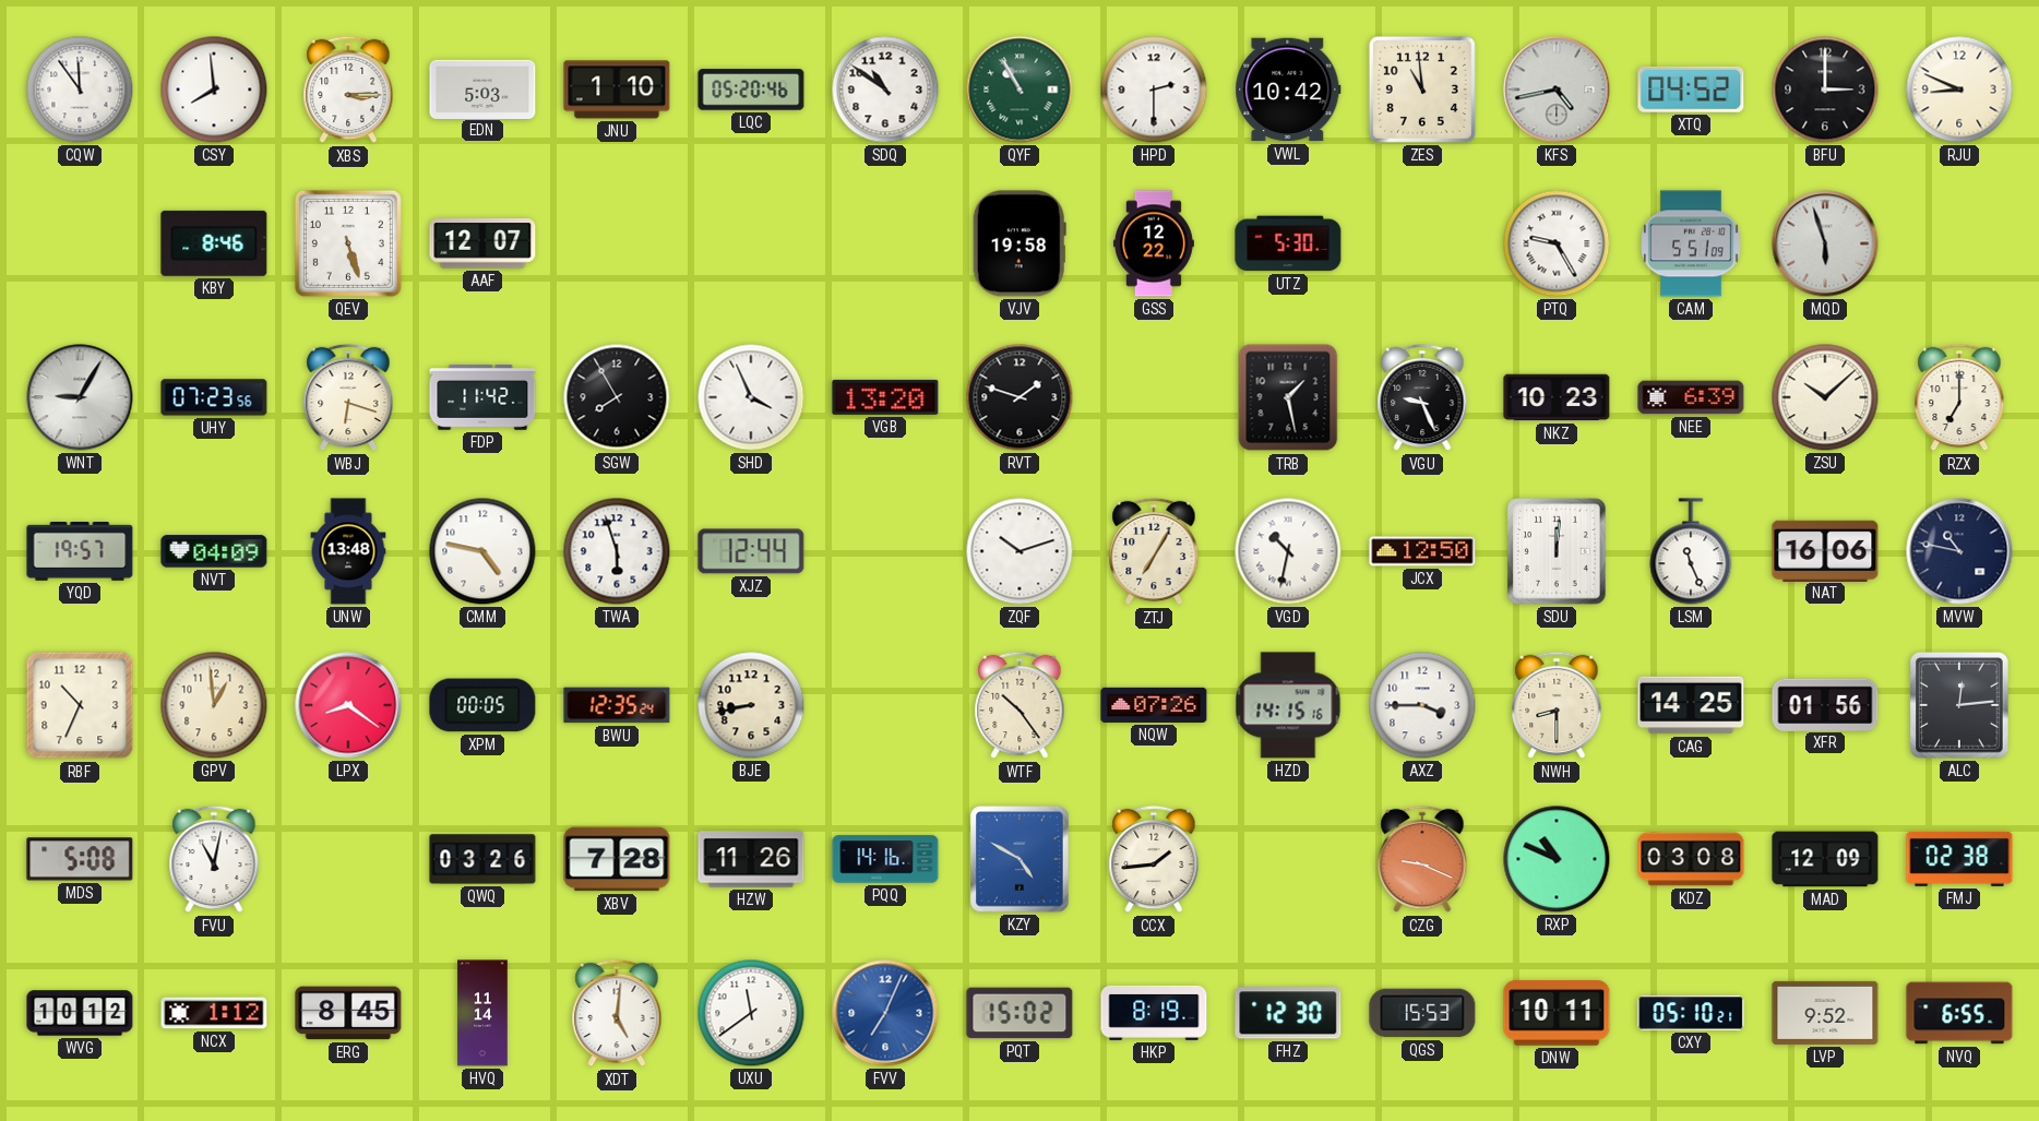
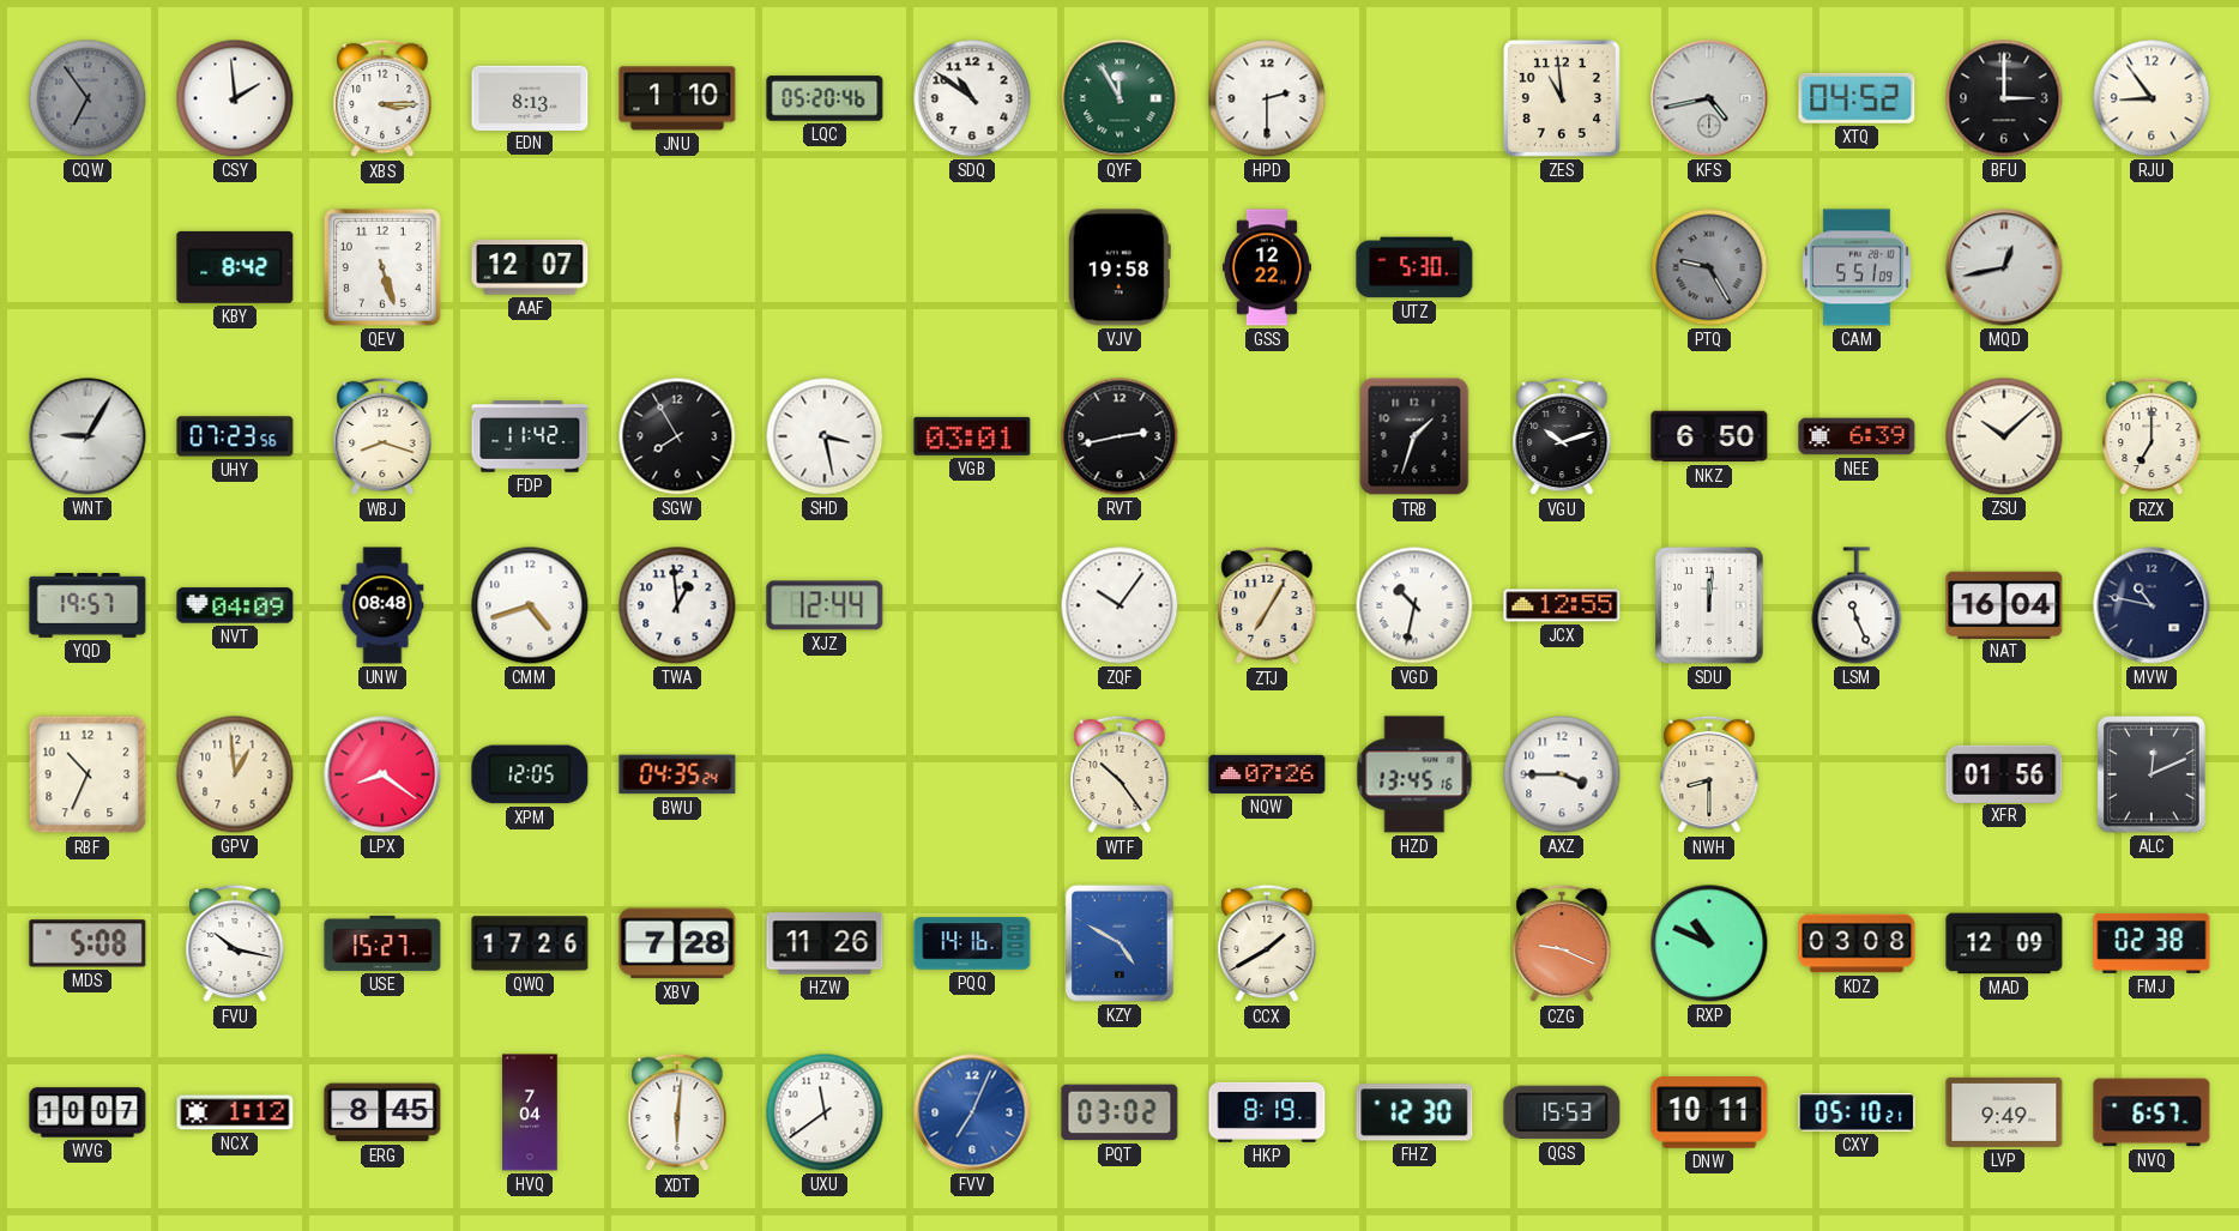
CQW: 11:54 -> 6:54
CQW dial: white -> grey
CSY: 7:59 -> 1:59
EDN: 5:03 -> 8:13
QYF: 10:55 -> 11:55
VWL: 10:42 -> none
RJU: 8:49 -> 8:54
KBY: 8:46 -> 8:42
PTQ dial: white -> grey
MQD: 5:57 -> 12:43
WBJ: 6:18 -> 8:18
SHD: 3:56 -> 3:28
VGB: 13:20 -> 03:01
RVT: 1:48 -> 2:43
TRB: 1:28 -> 1:33
VGU: 9:26 -> 10:12
NKZ: 10:23 -> 6:50
UNW: 13:48 -> 08:48
CMM: 4:47 -> 4:42
TWA: 5:57 -> 12:59
ZQF: 10:12 -> 10:06
JCX: 12:50 -> 12:55
NAT: 16:06 -> 16:04
XPM: 00:05 -> 12:05
BWU: 12:35 -> 04:35
BJE: 8:43 -> none
HZD: 14:15 -> 13:45
CAG: 14:25 -> none
ALC: 12:14 -> 12:11
FVU: 11:02 -> 10:17
USE: none -> 15:27
QWQ: 03:26 -> 17:26
CCX: 1:44 -> 1:40
WVG: 10:12 -> 10:07
HVQ: 11:14 -> 7:04
XDT: 5:01 -> 6:01
PQT: 15:02 -> 03:02
LVP: 9:52 -> 9:49
NVQ: 6:55 -> 6:57
